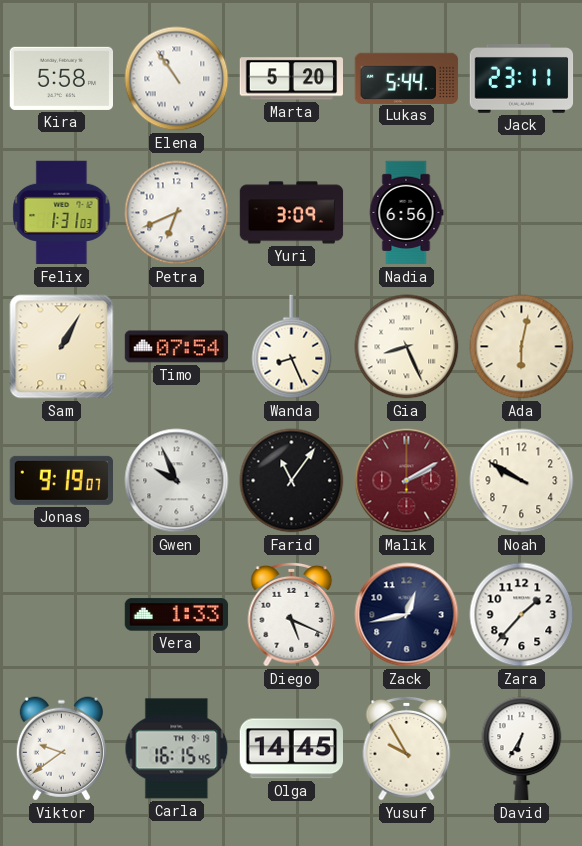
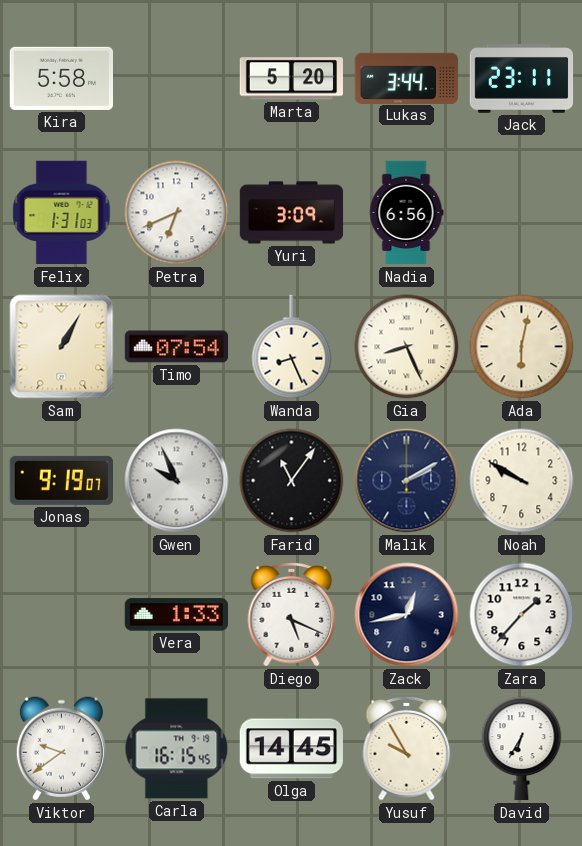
Elena: 10:54 -> none
Lukas: 5:44 -> 3:44
Malik dial: burgundy -> navy
